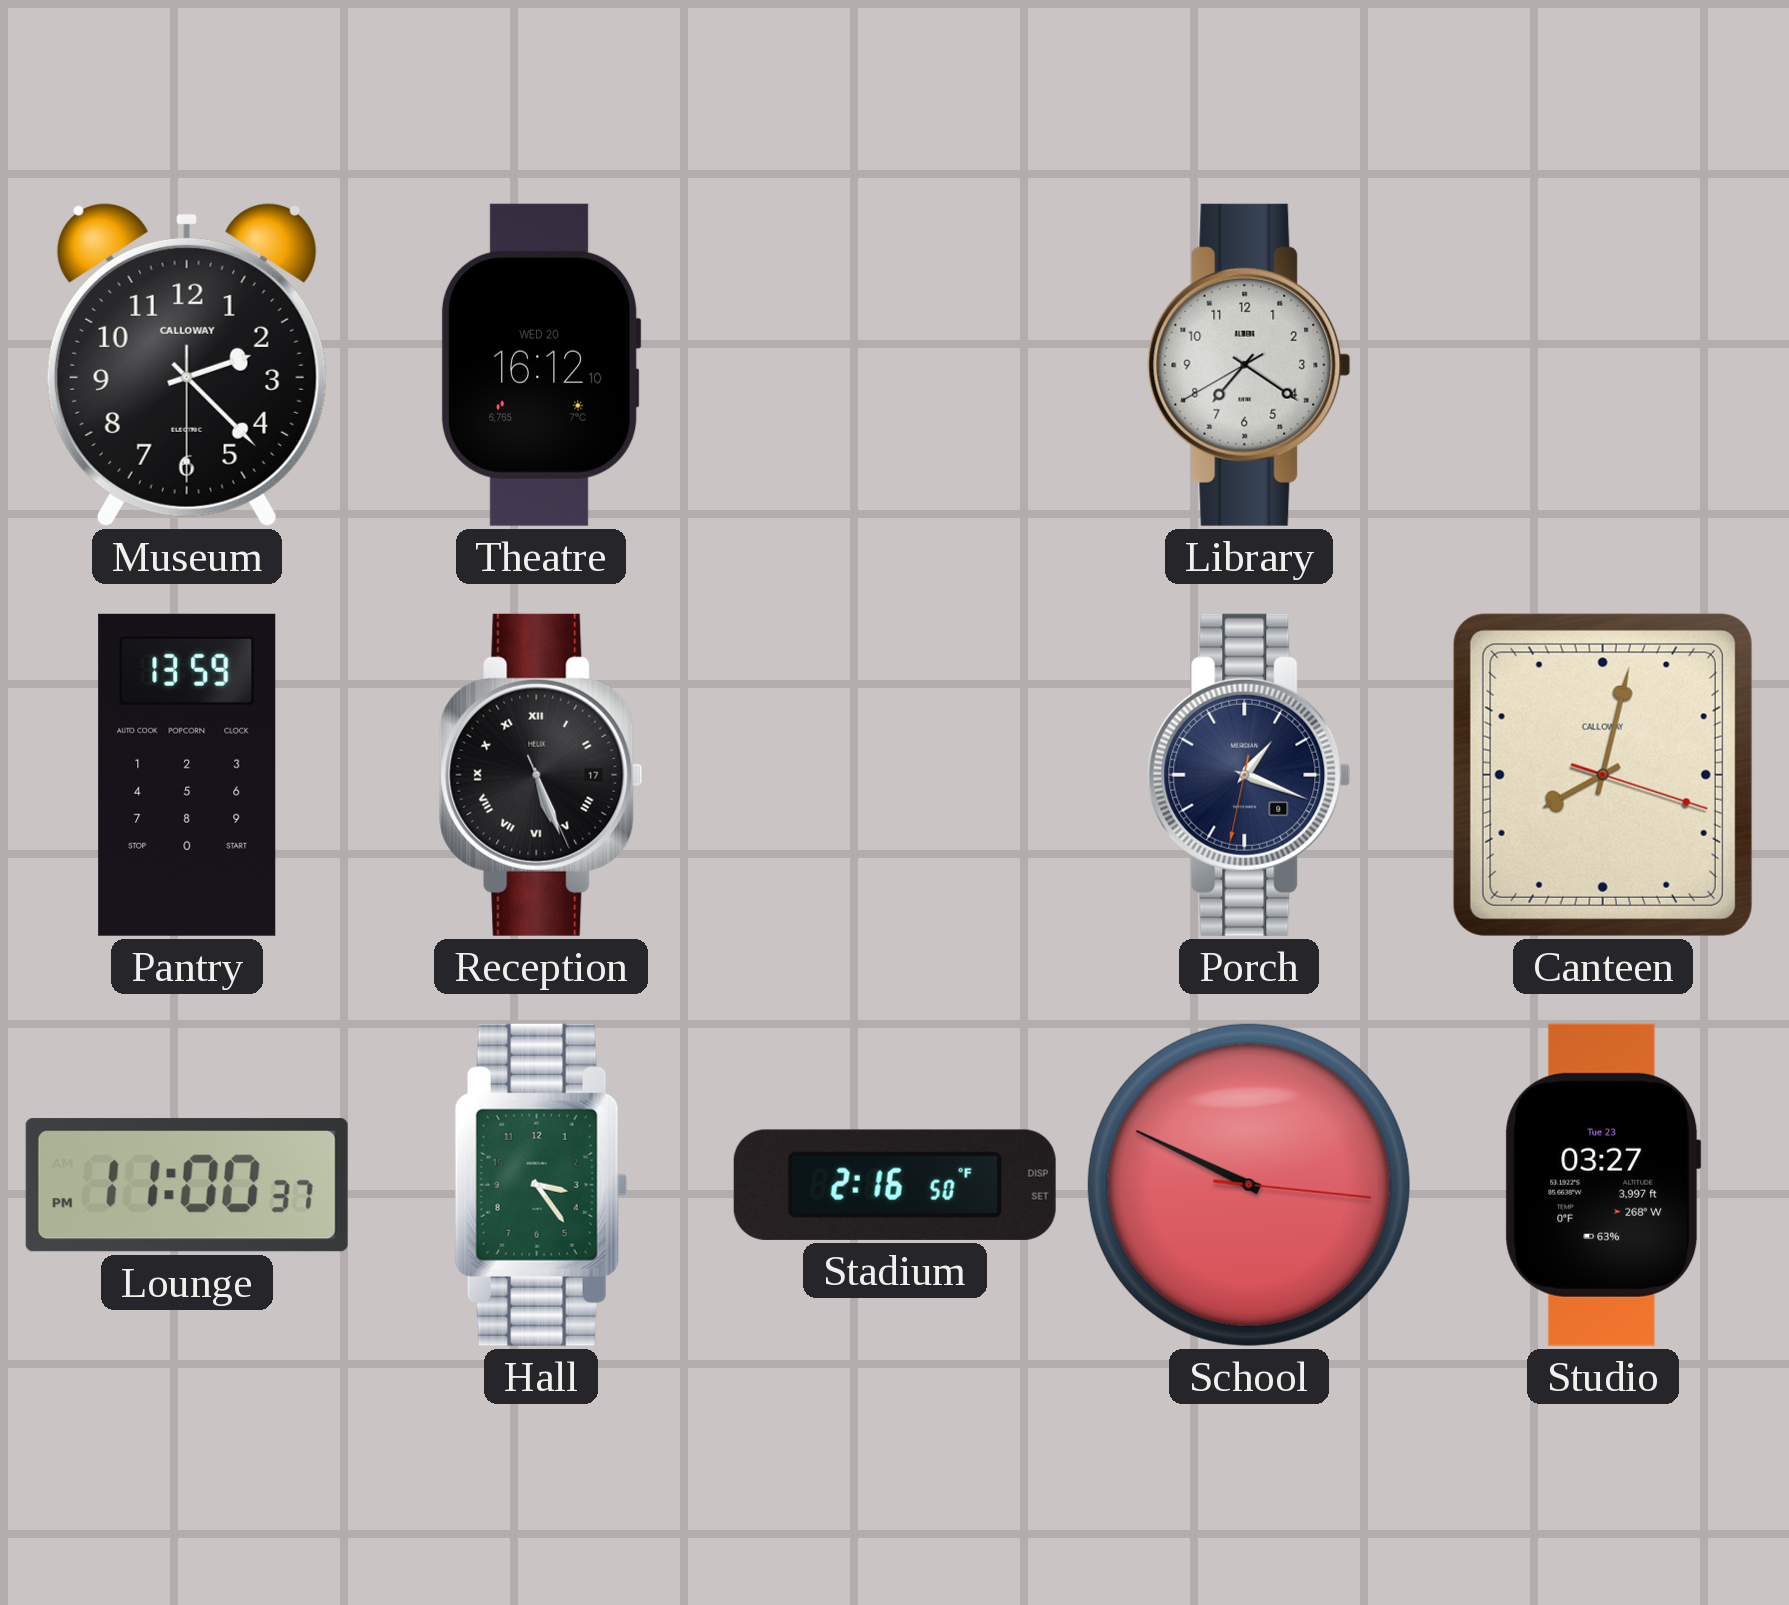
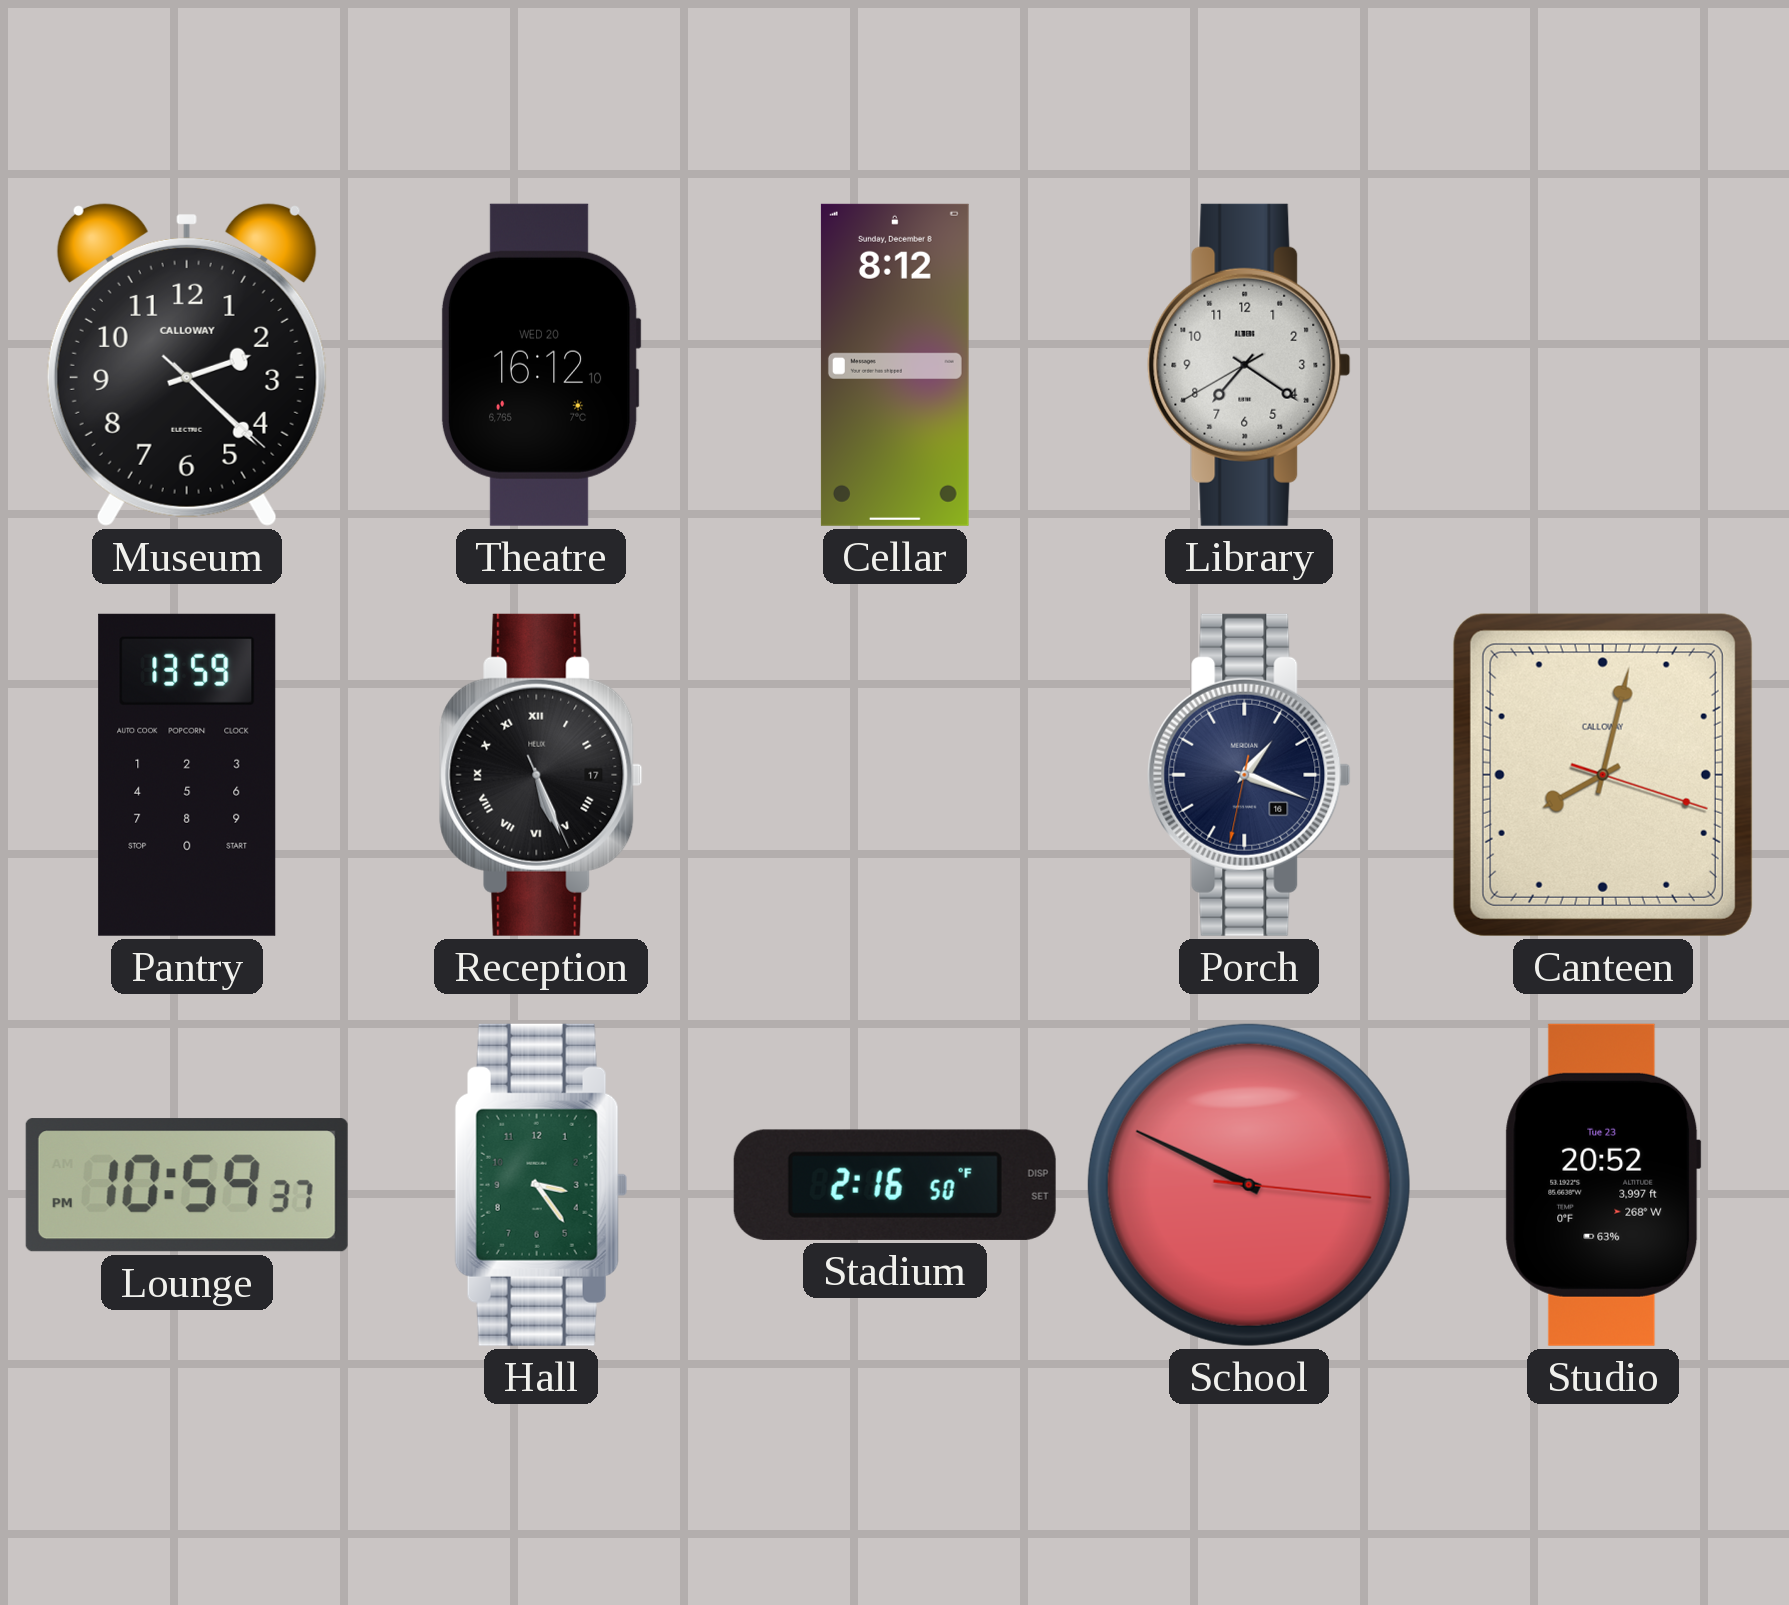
Museum: 2:22:30 -> 2:22:22
Cellar: none -> 8:12
Porch date: 9 -> 16
Lounge: 11:00 -> 10:59
Studio: 03:27 -> 20:52
